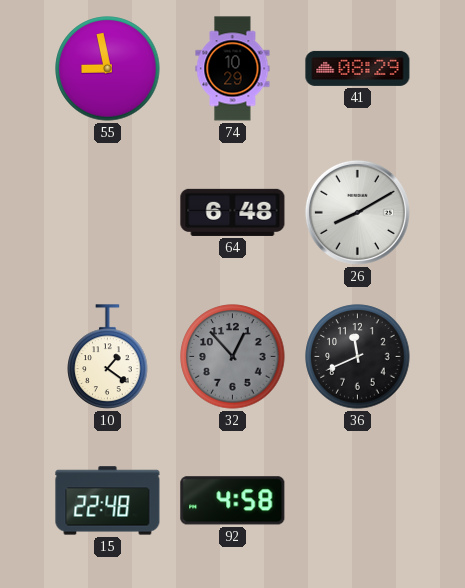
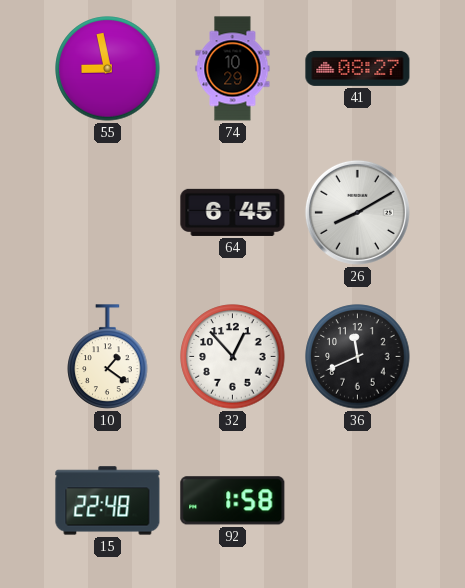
41: 08:29 -> 08:27
64: 6:48 -> 6:45
32 dial: grey -> white
92: 4:58 -> 1:58
